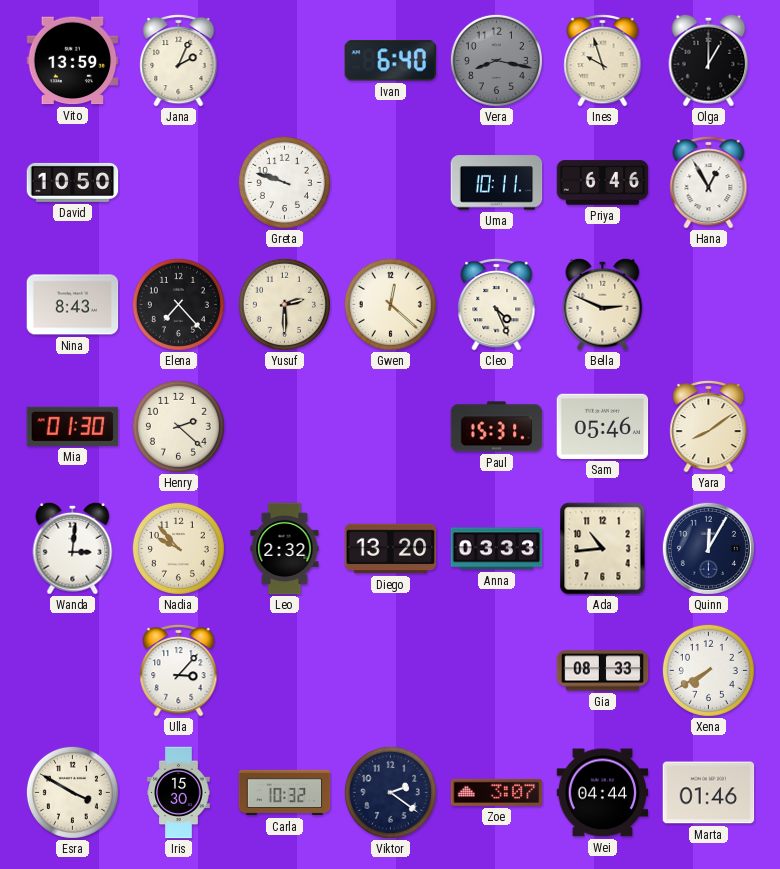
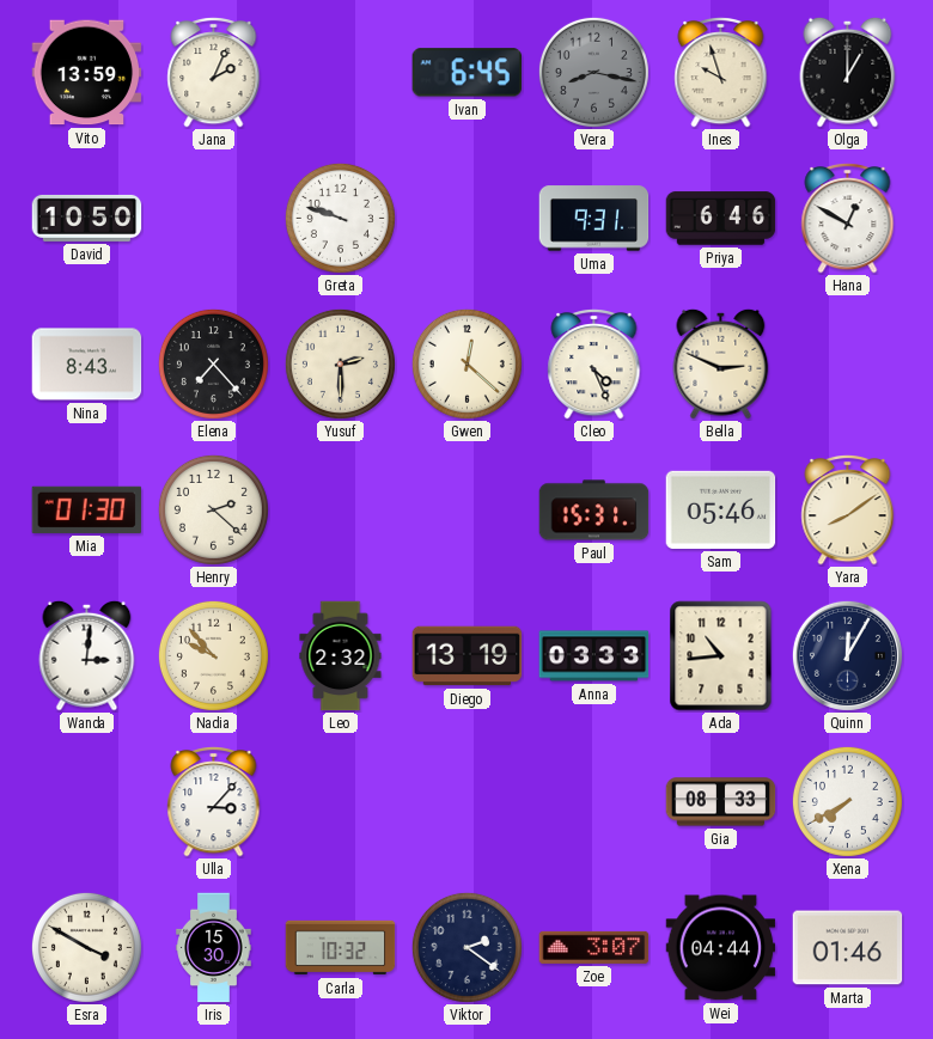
Ivan: 6:40 -> 6:45
Uma: 10:11 -> 9:31
Hana: 12:55 -> 12:50
Diego: 13:20 -> 13:19
